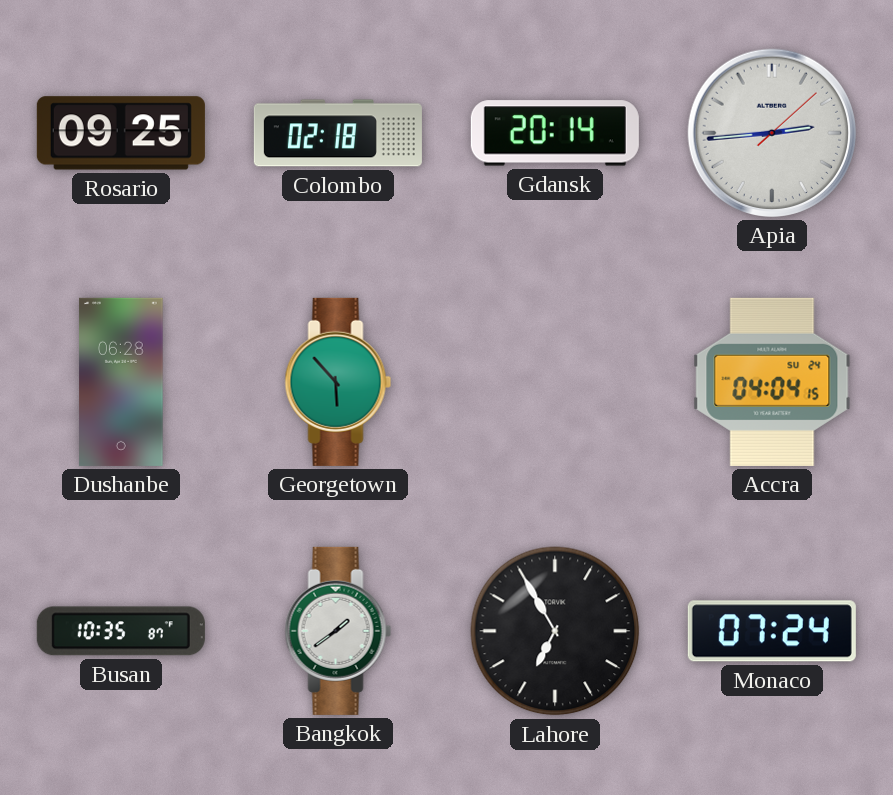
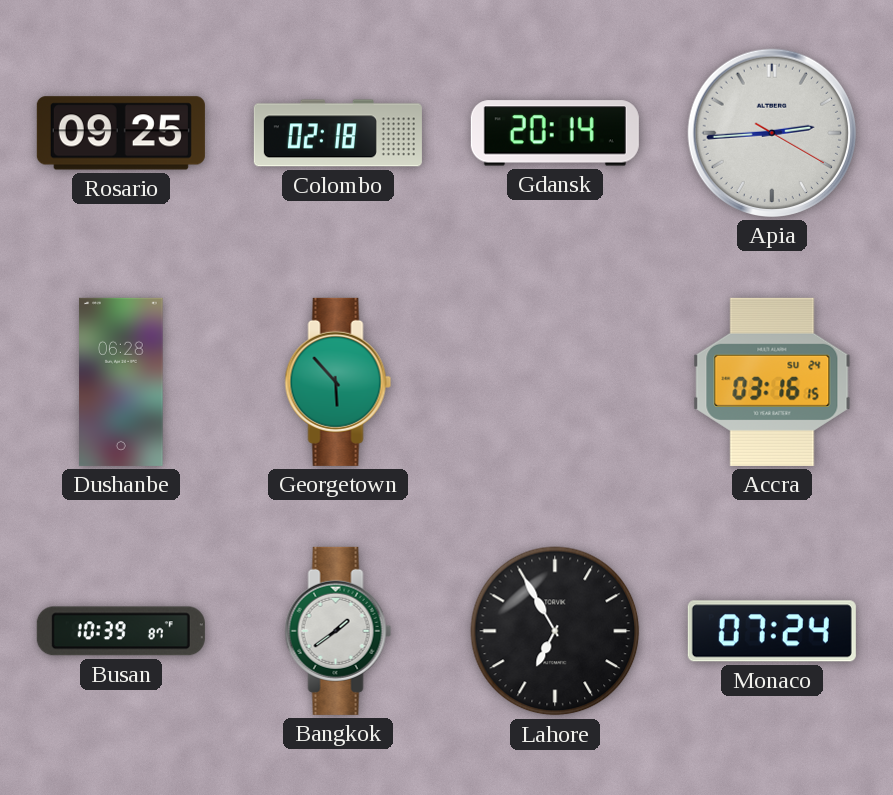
Apia: 2:44:08 -> 2:44:20
Accra: 04:04 -> 03:16
Busan: 10:35 -> 10:39
